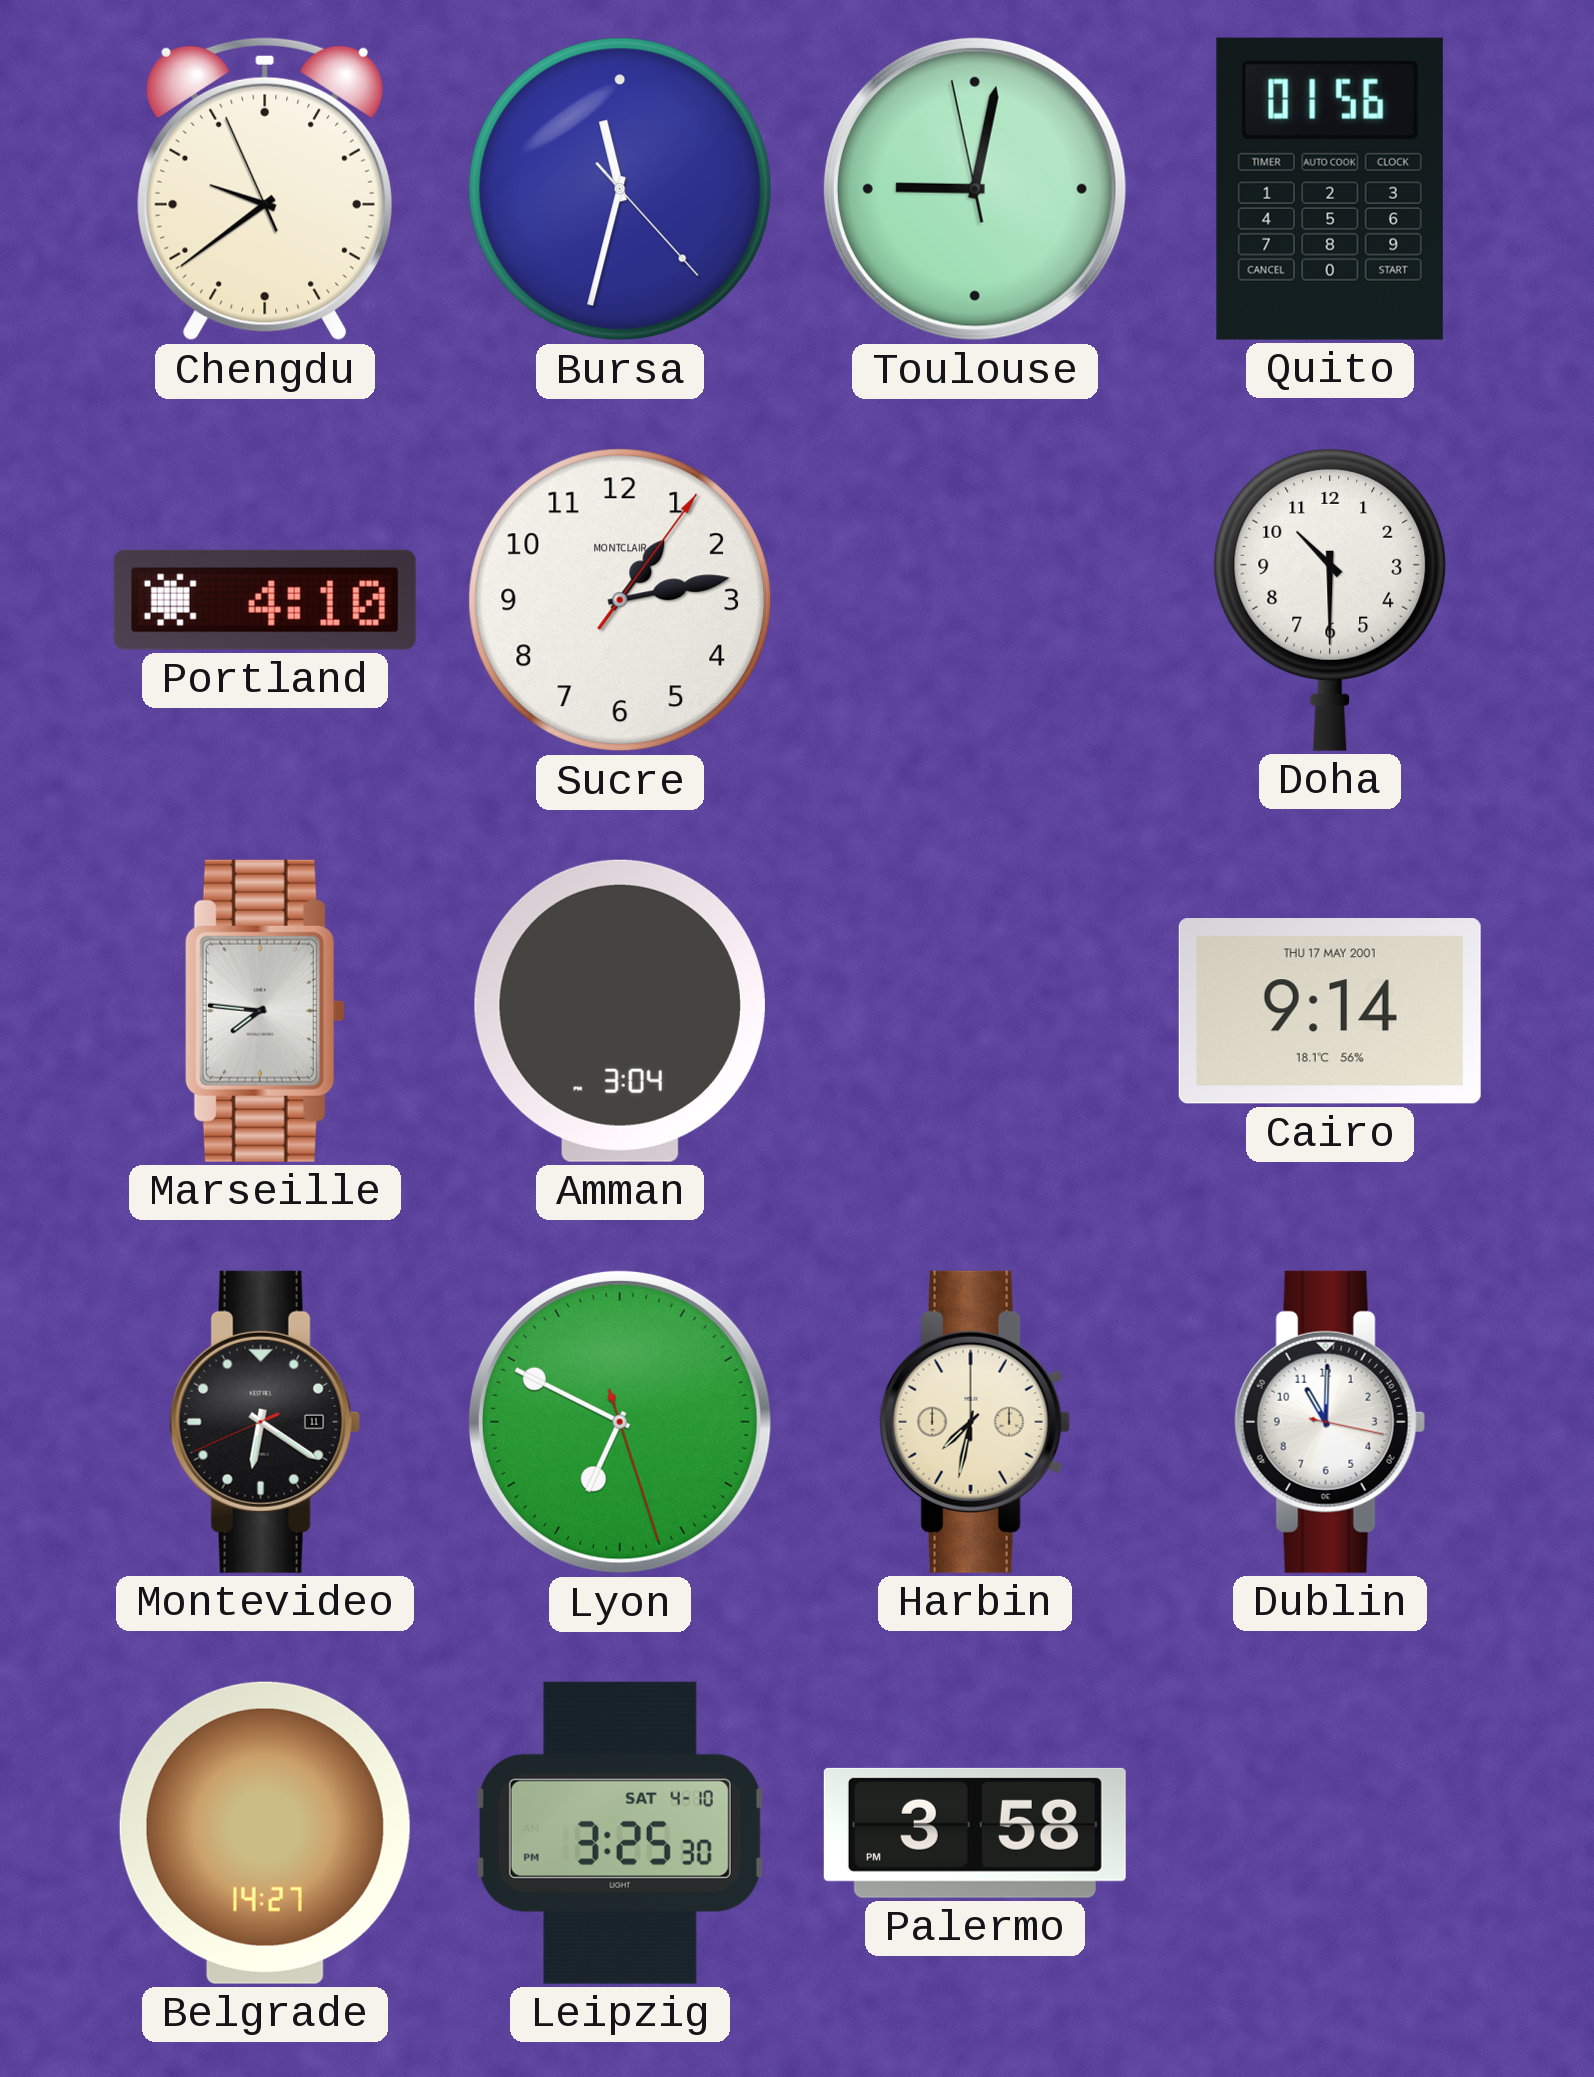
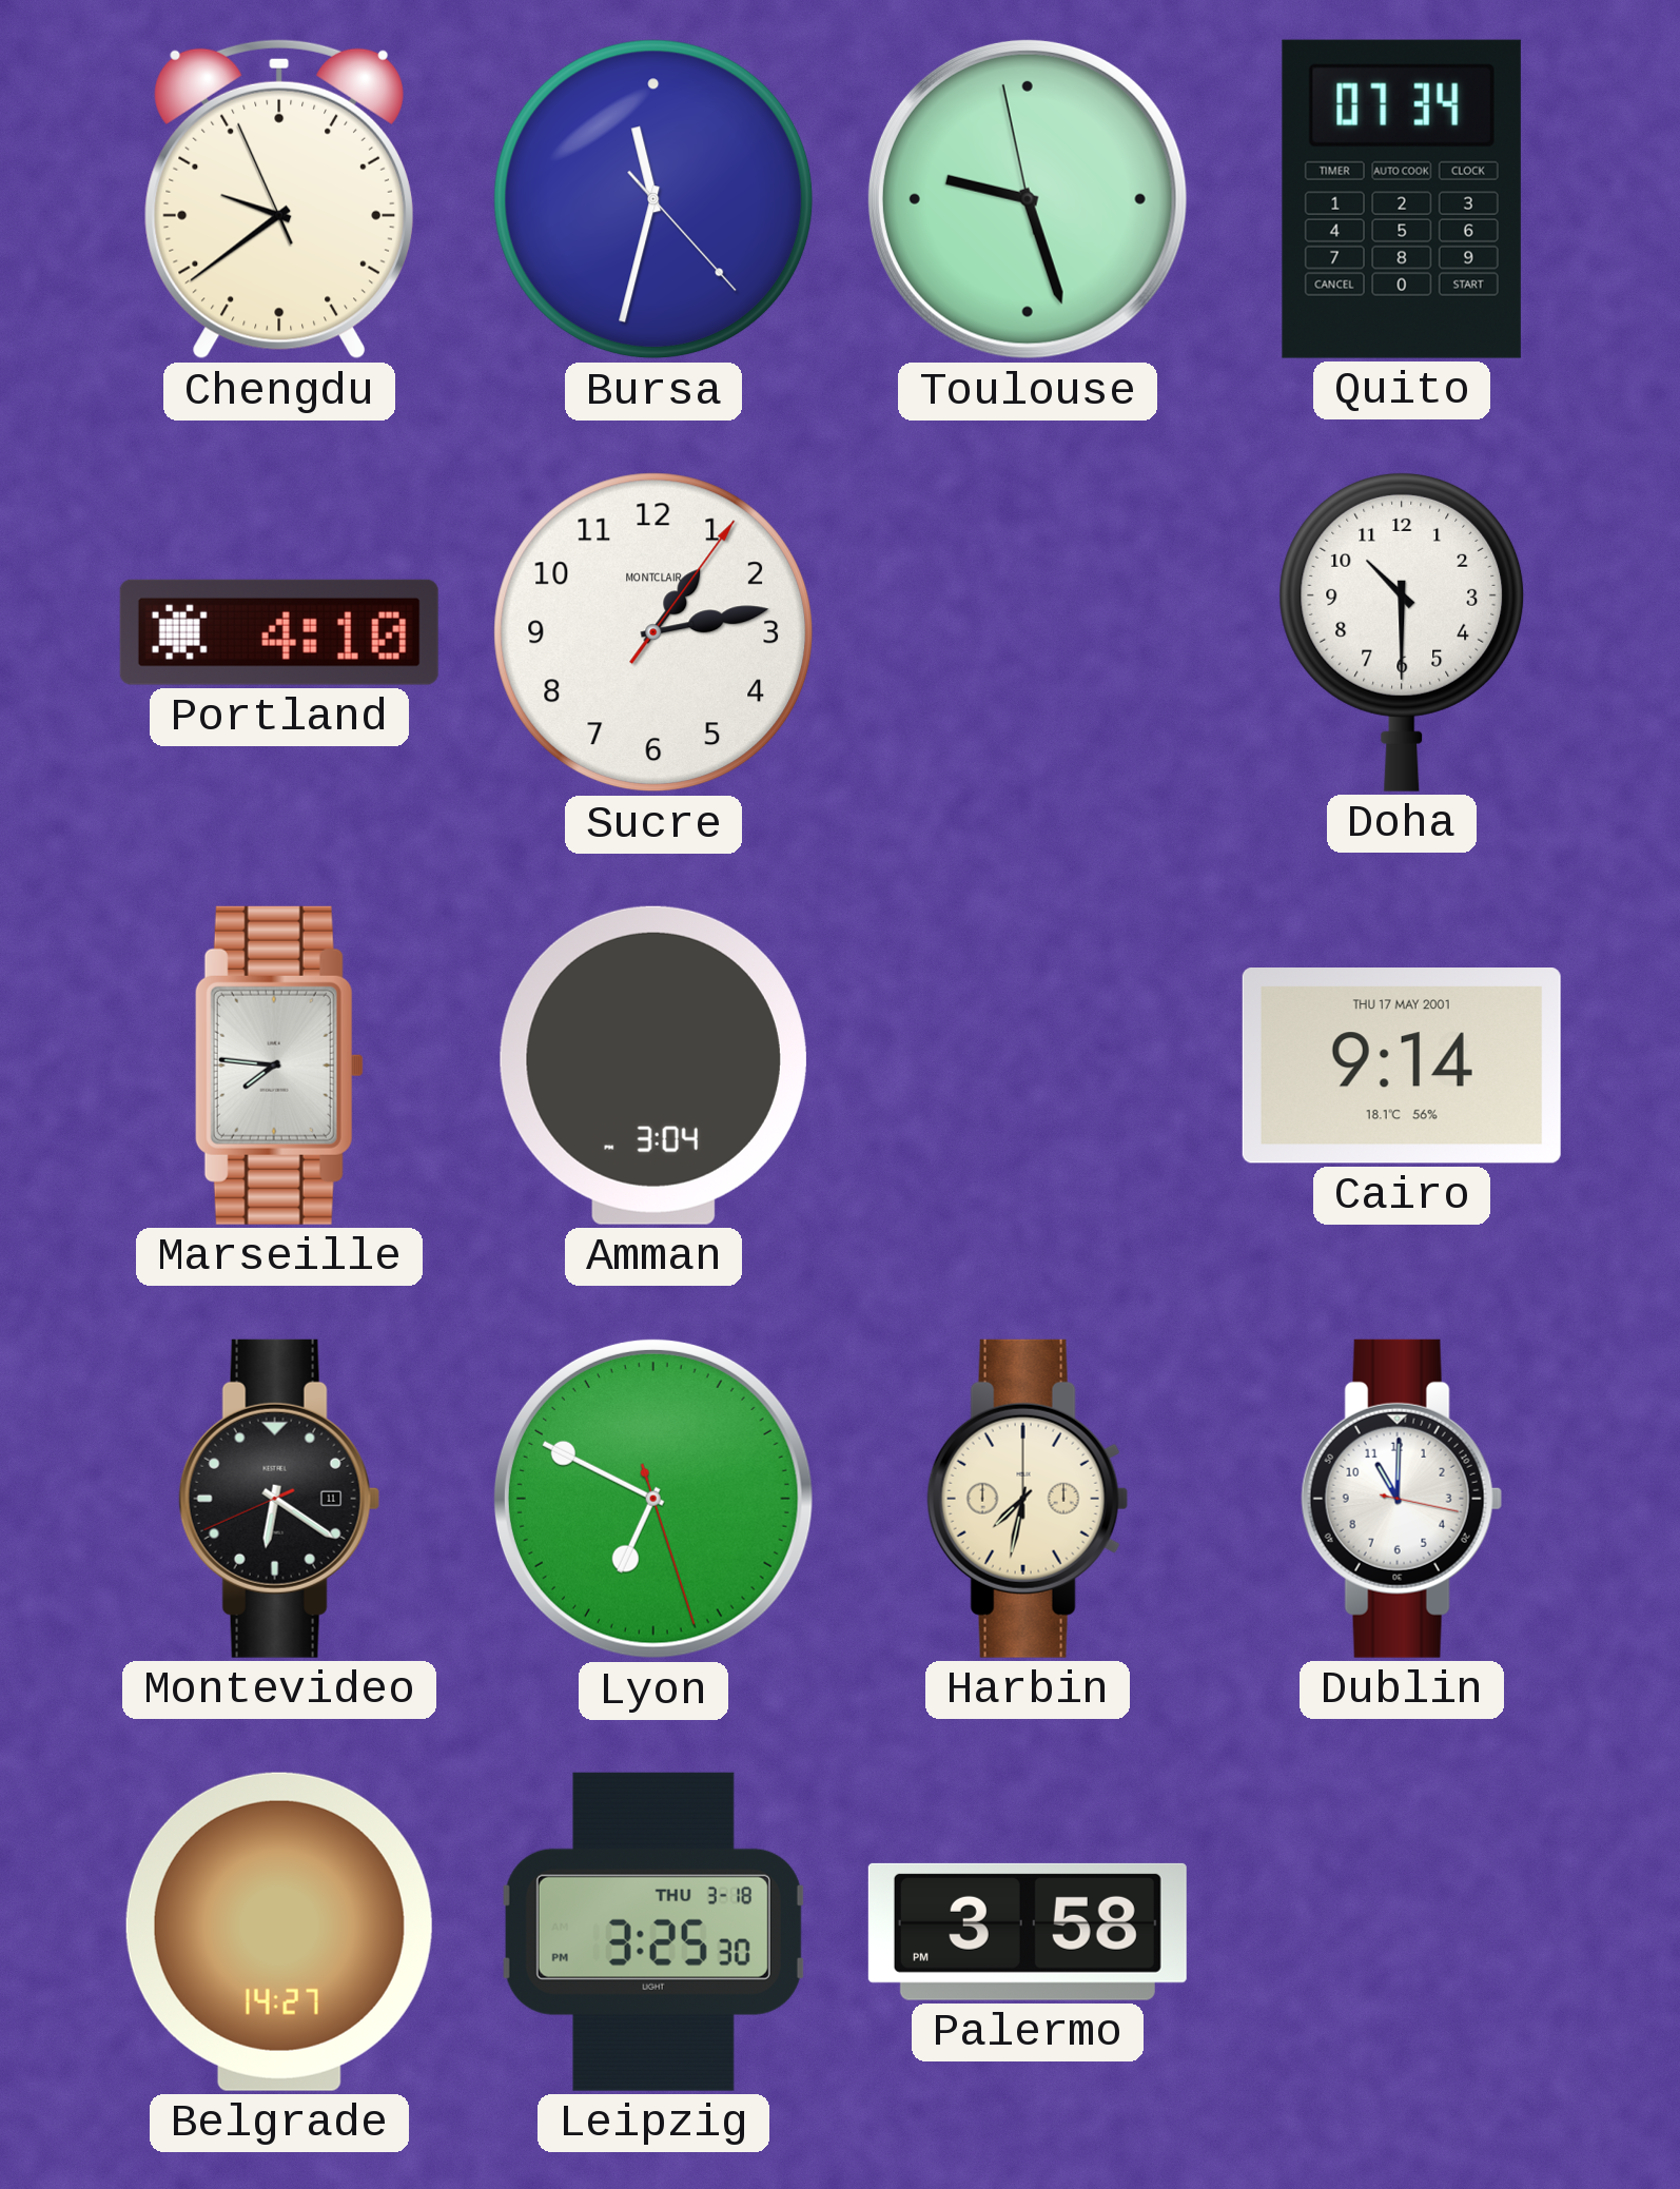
Toulouse: 9:01 -> 9:26
Quito: 01:56 -> 07:34
Leipzig date: SAT 4-10 -> THU 3-18
